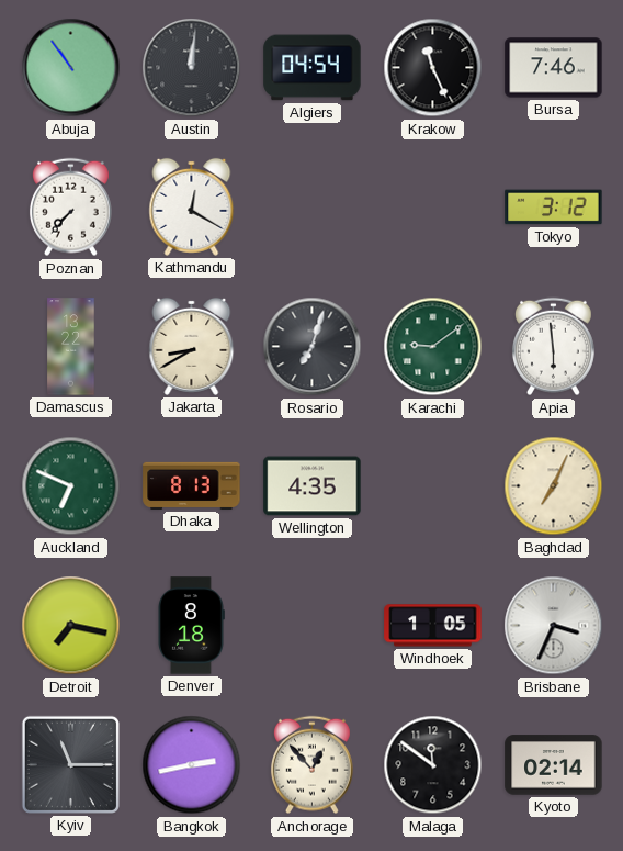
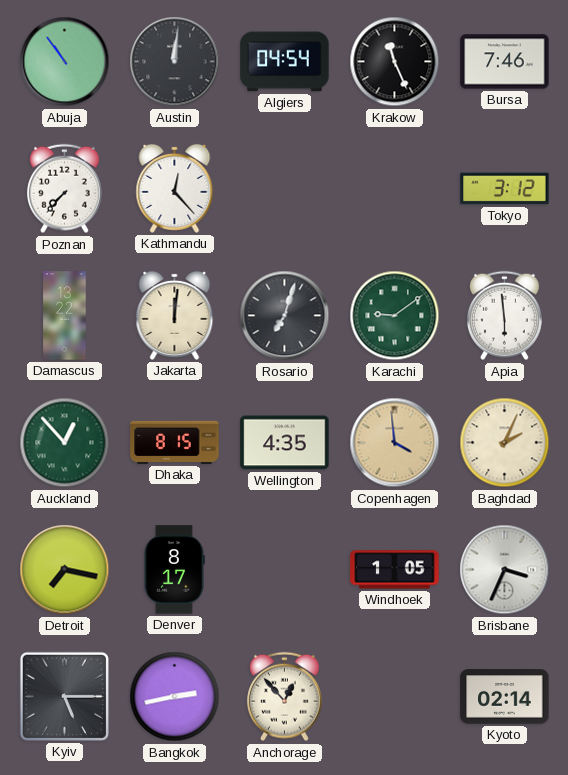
Kathmandu: 12:20 -> 12:23
Jakarta: 8:40 -> 12:01
Auckland: 6:49 -> 12:53
Dhaka: 8:13 -> 8:15
Copenhagen: none -> 3:59
Baghdad: 7:04 -> 2:04
Denver: 8:18 -> 8:17
Kyiv: 11:15 -> 5:15
Malaga: 11:51 -> none
